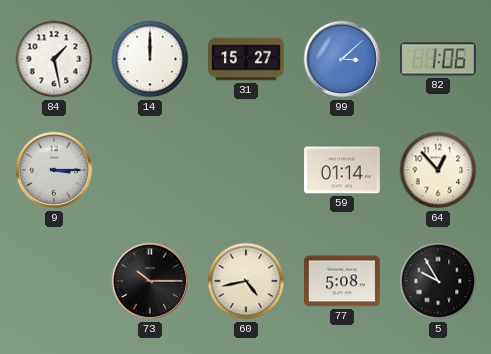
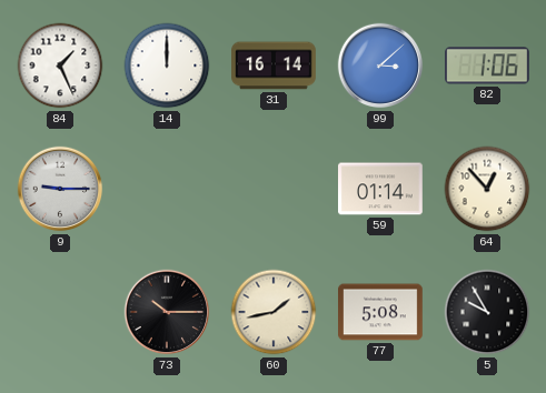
84: 1:28 -> 1:26
31: 15:27 -> 16:14
9: 3:15 -> 9:15
60: 4:43 -> 1:43
